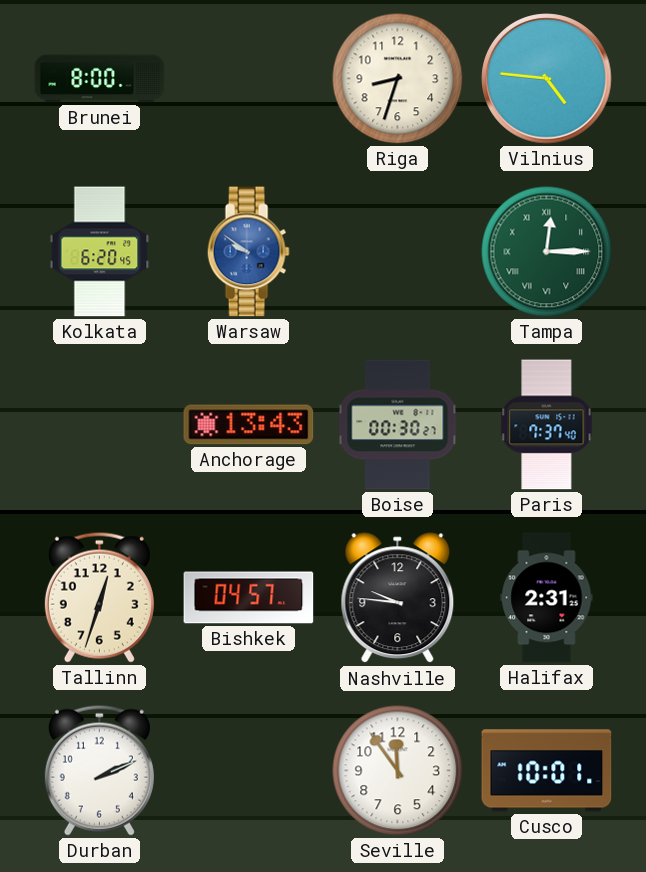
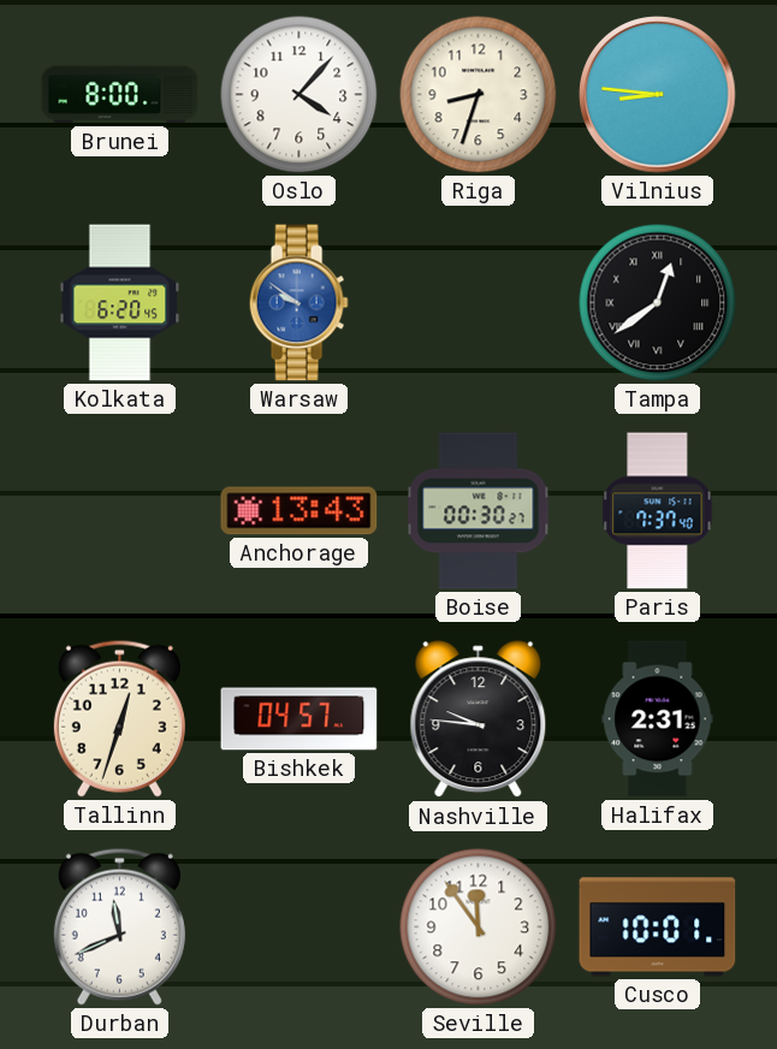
Oslo: none -> 4:07
Vilnius: 4:46 -> 8:46
Tampa: 12:15 -> 12:39
Tampa dial: green -> black
Durban: 2:11 -> 11:41
